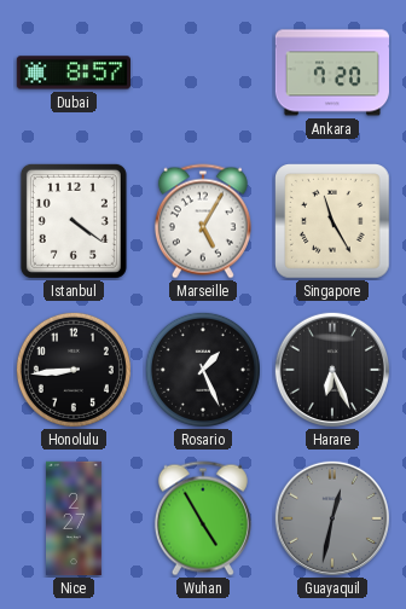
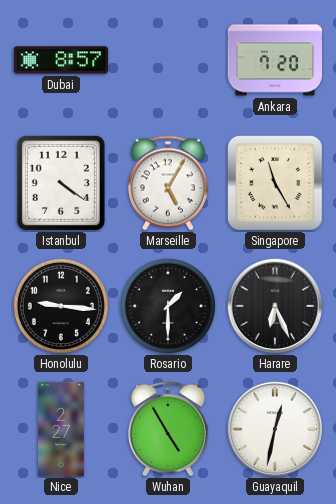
Honolulu: 8:44 -> 9:16
Rosario: 1:26 -> 1:30
Guayaquil dial: grey -> white
